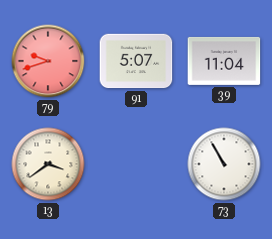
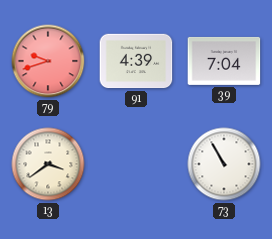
91: 5:07 -> 4:39
39: 11:04 -> 7:04
